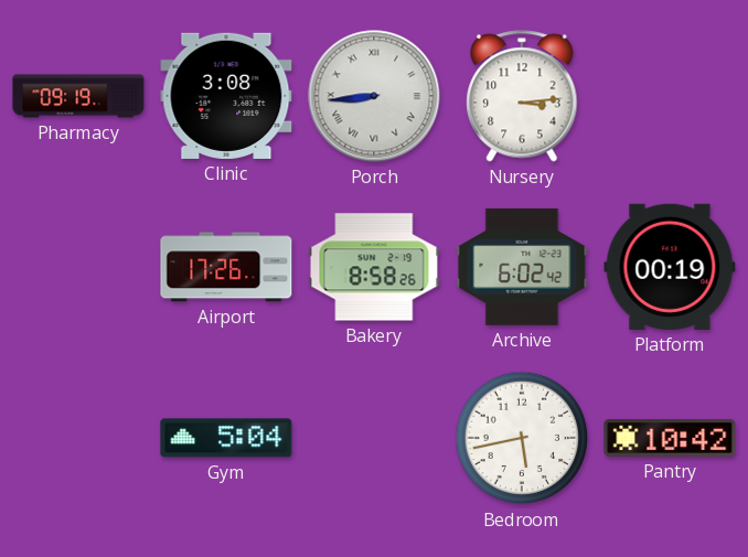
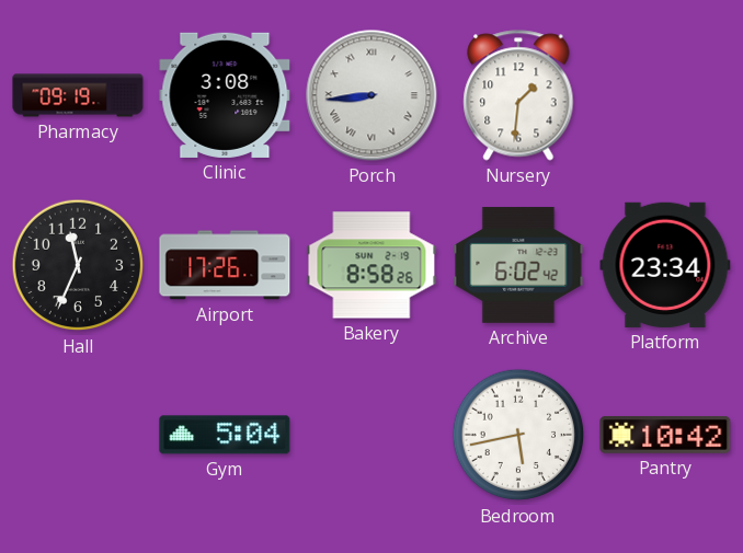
Nursery: 3:14 -> 1:31
Hall: none -> 11:34
Platform: 00:19 -> 23:34
